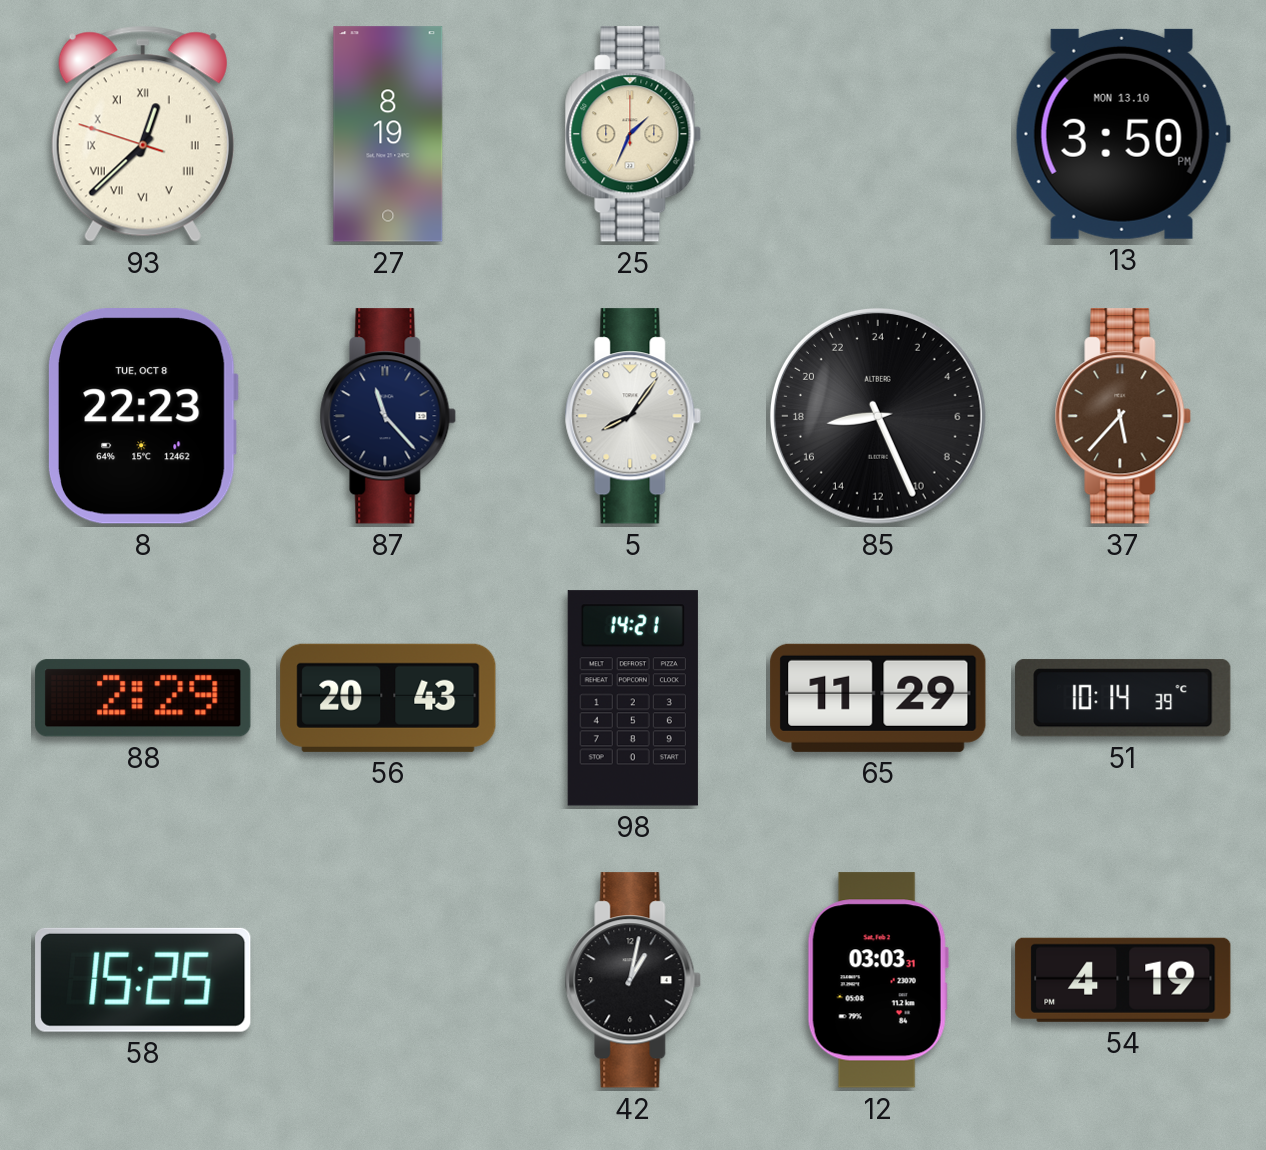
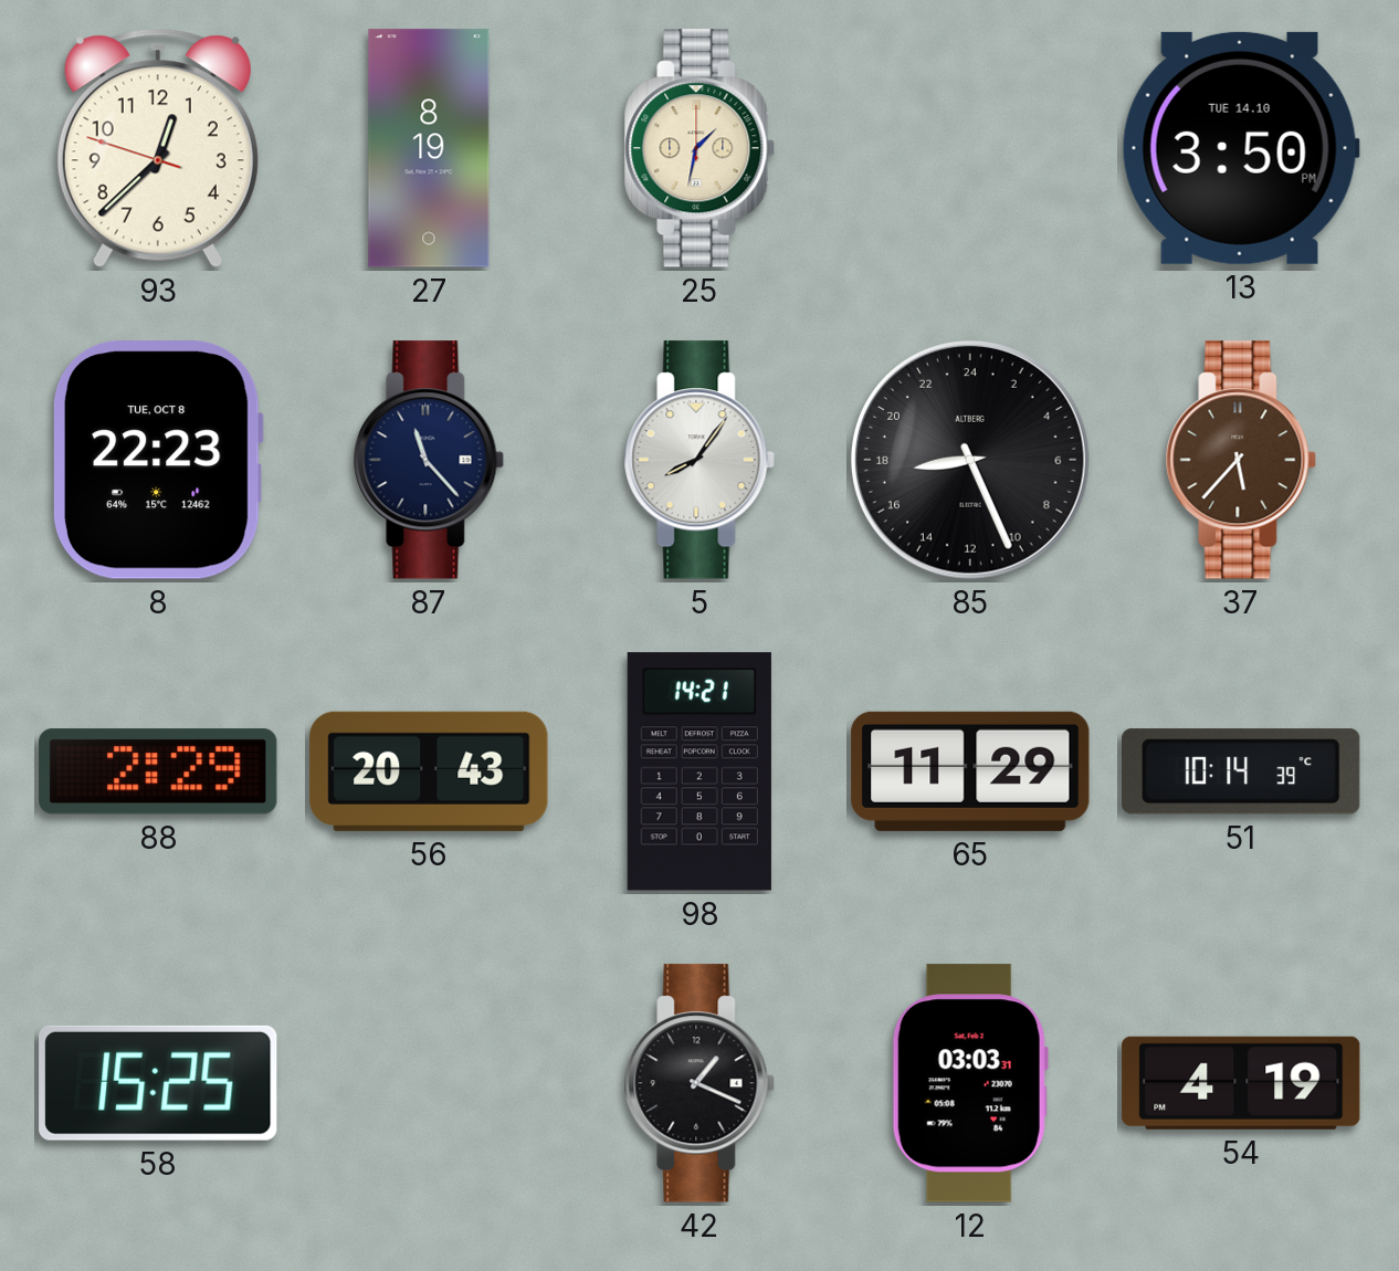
93 numerals: Roman -> Arabic
25: 1:34 -> 1:32
13 date: MON 13.10 -> TUE 14.10
42: 1:02 -> 1:19
